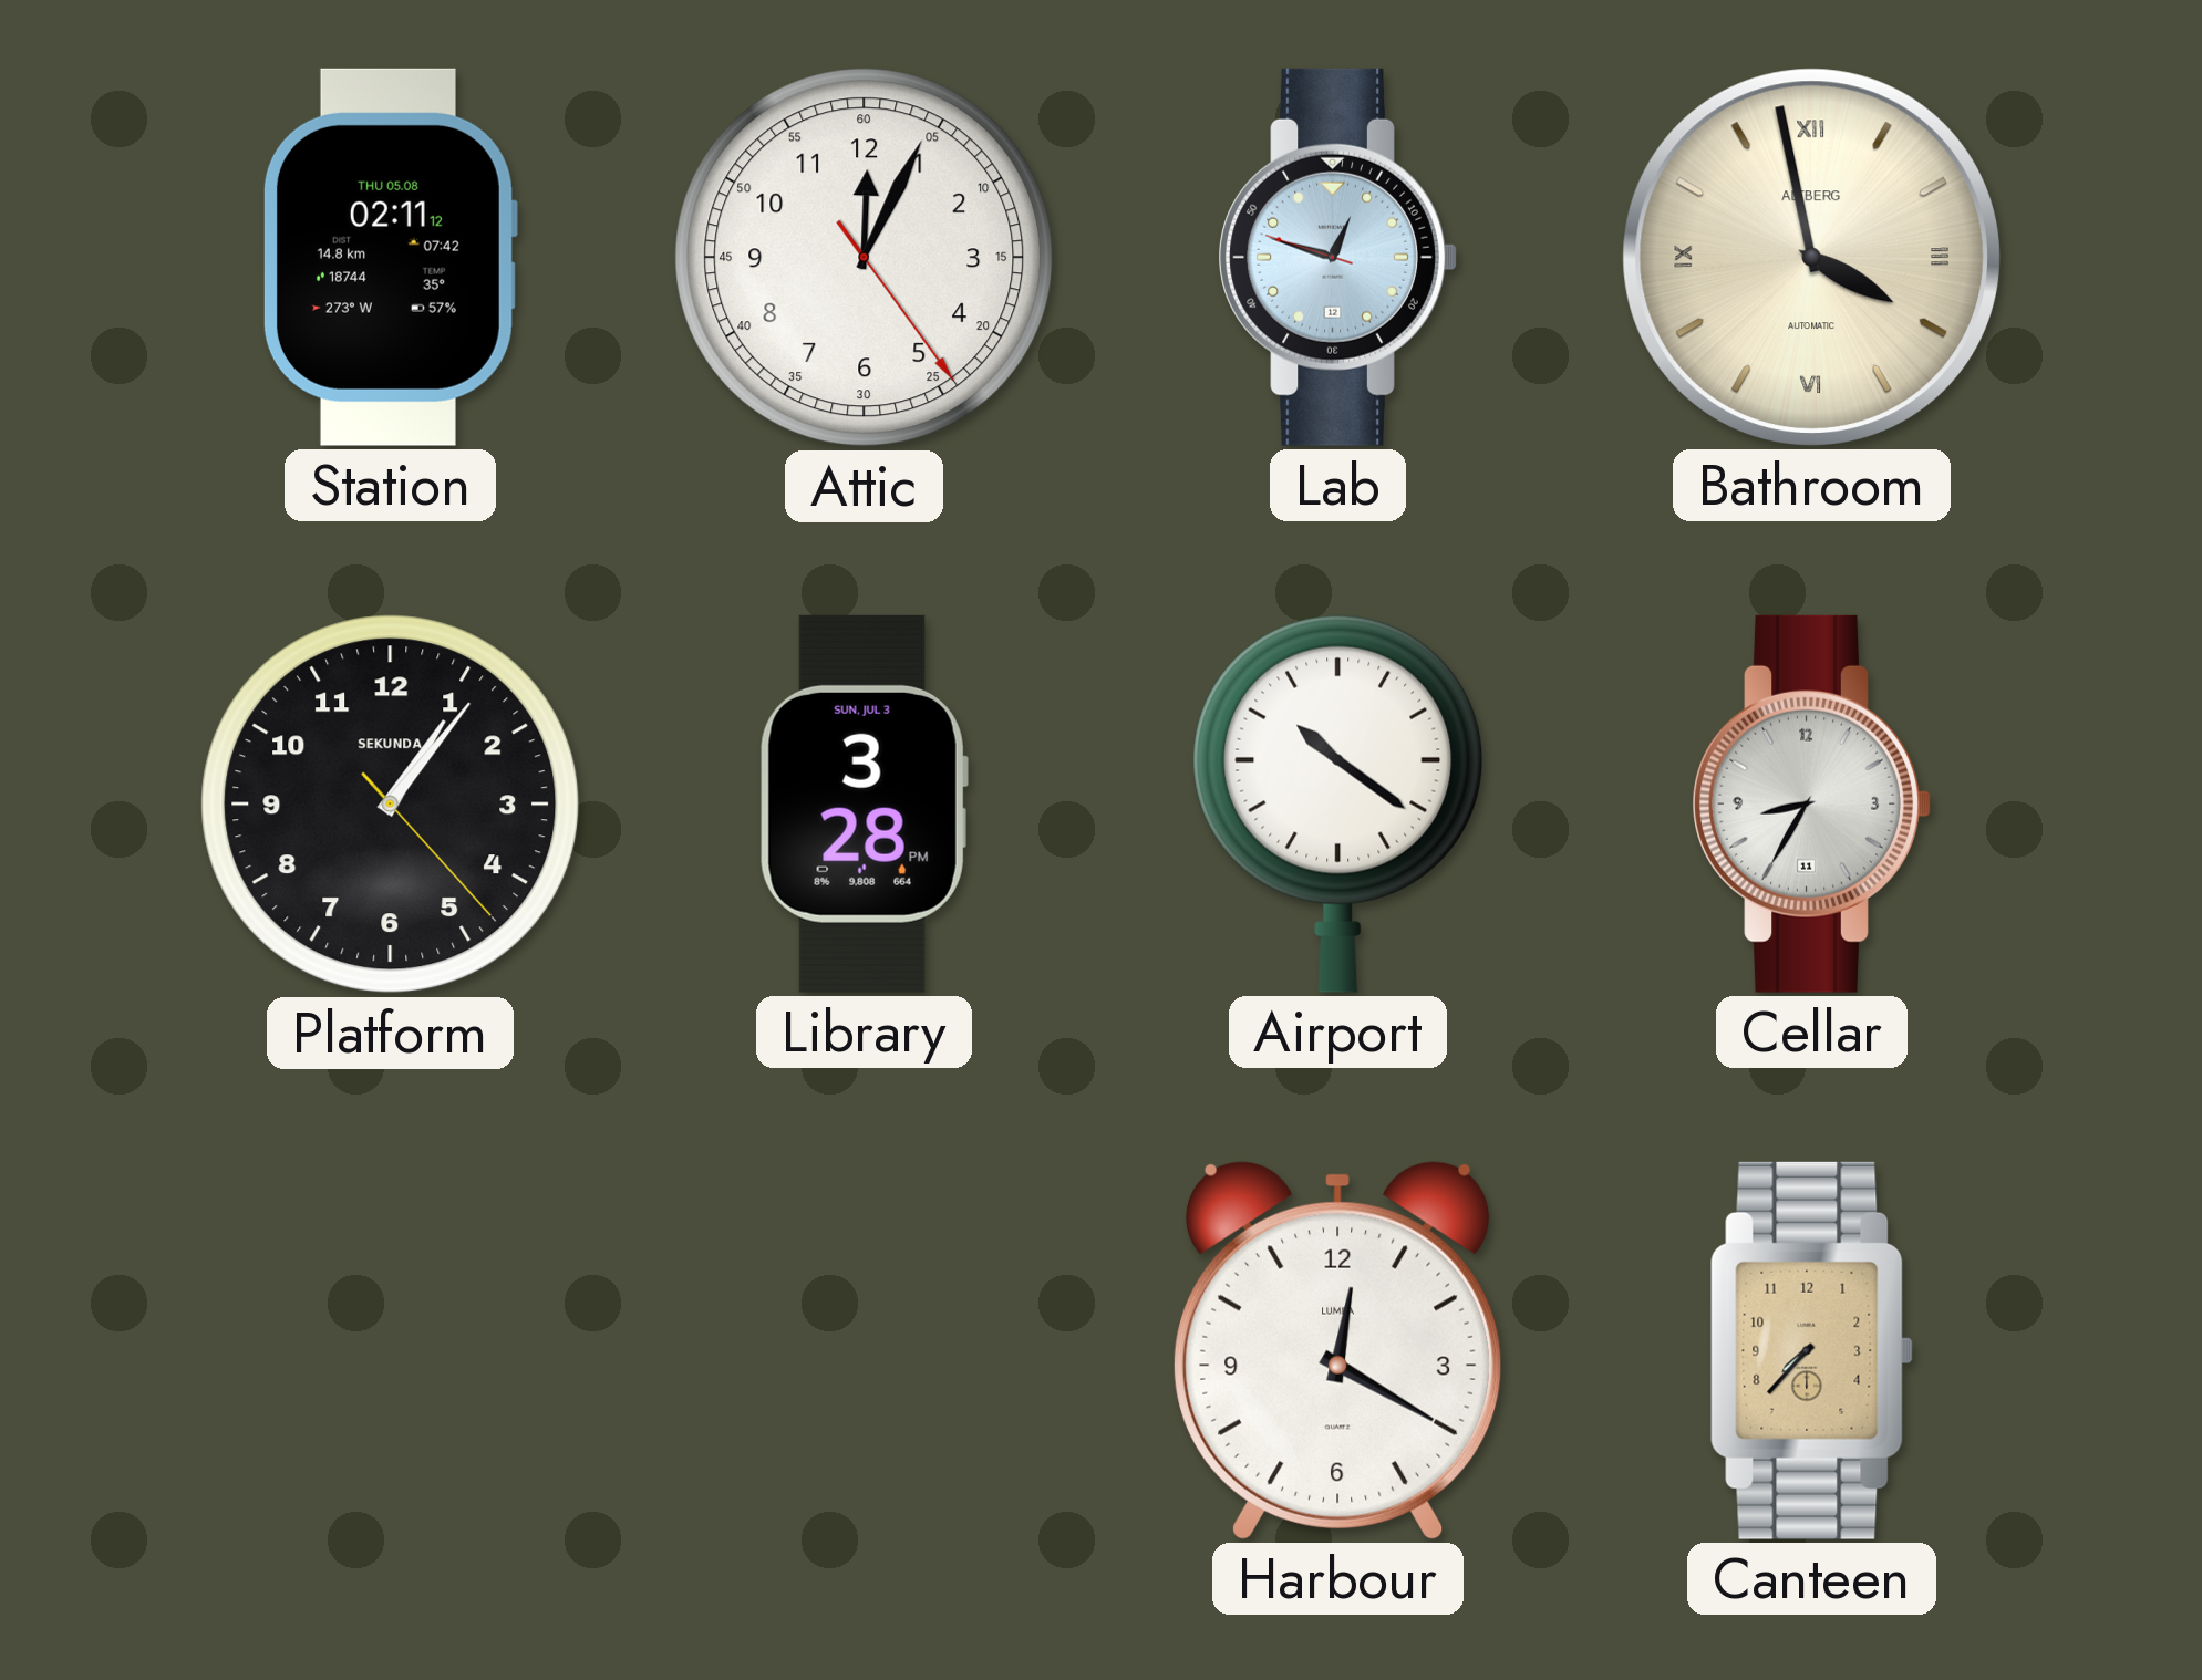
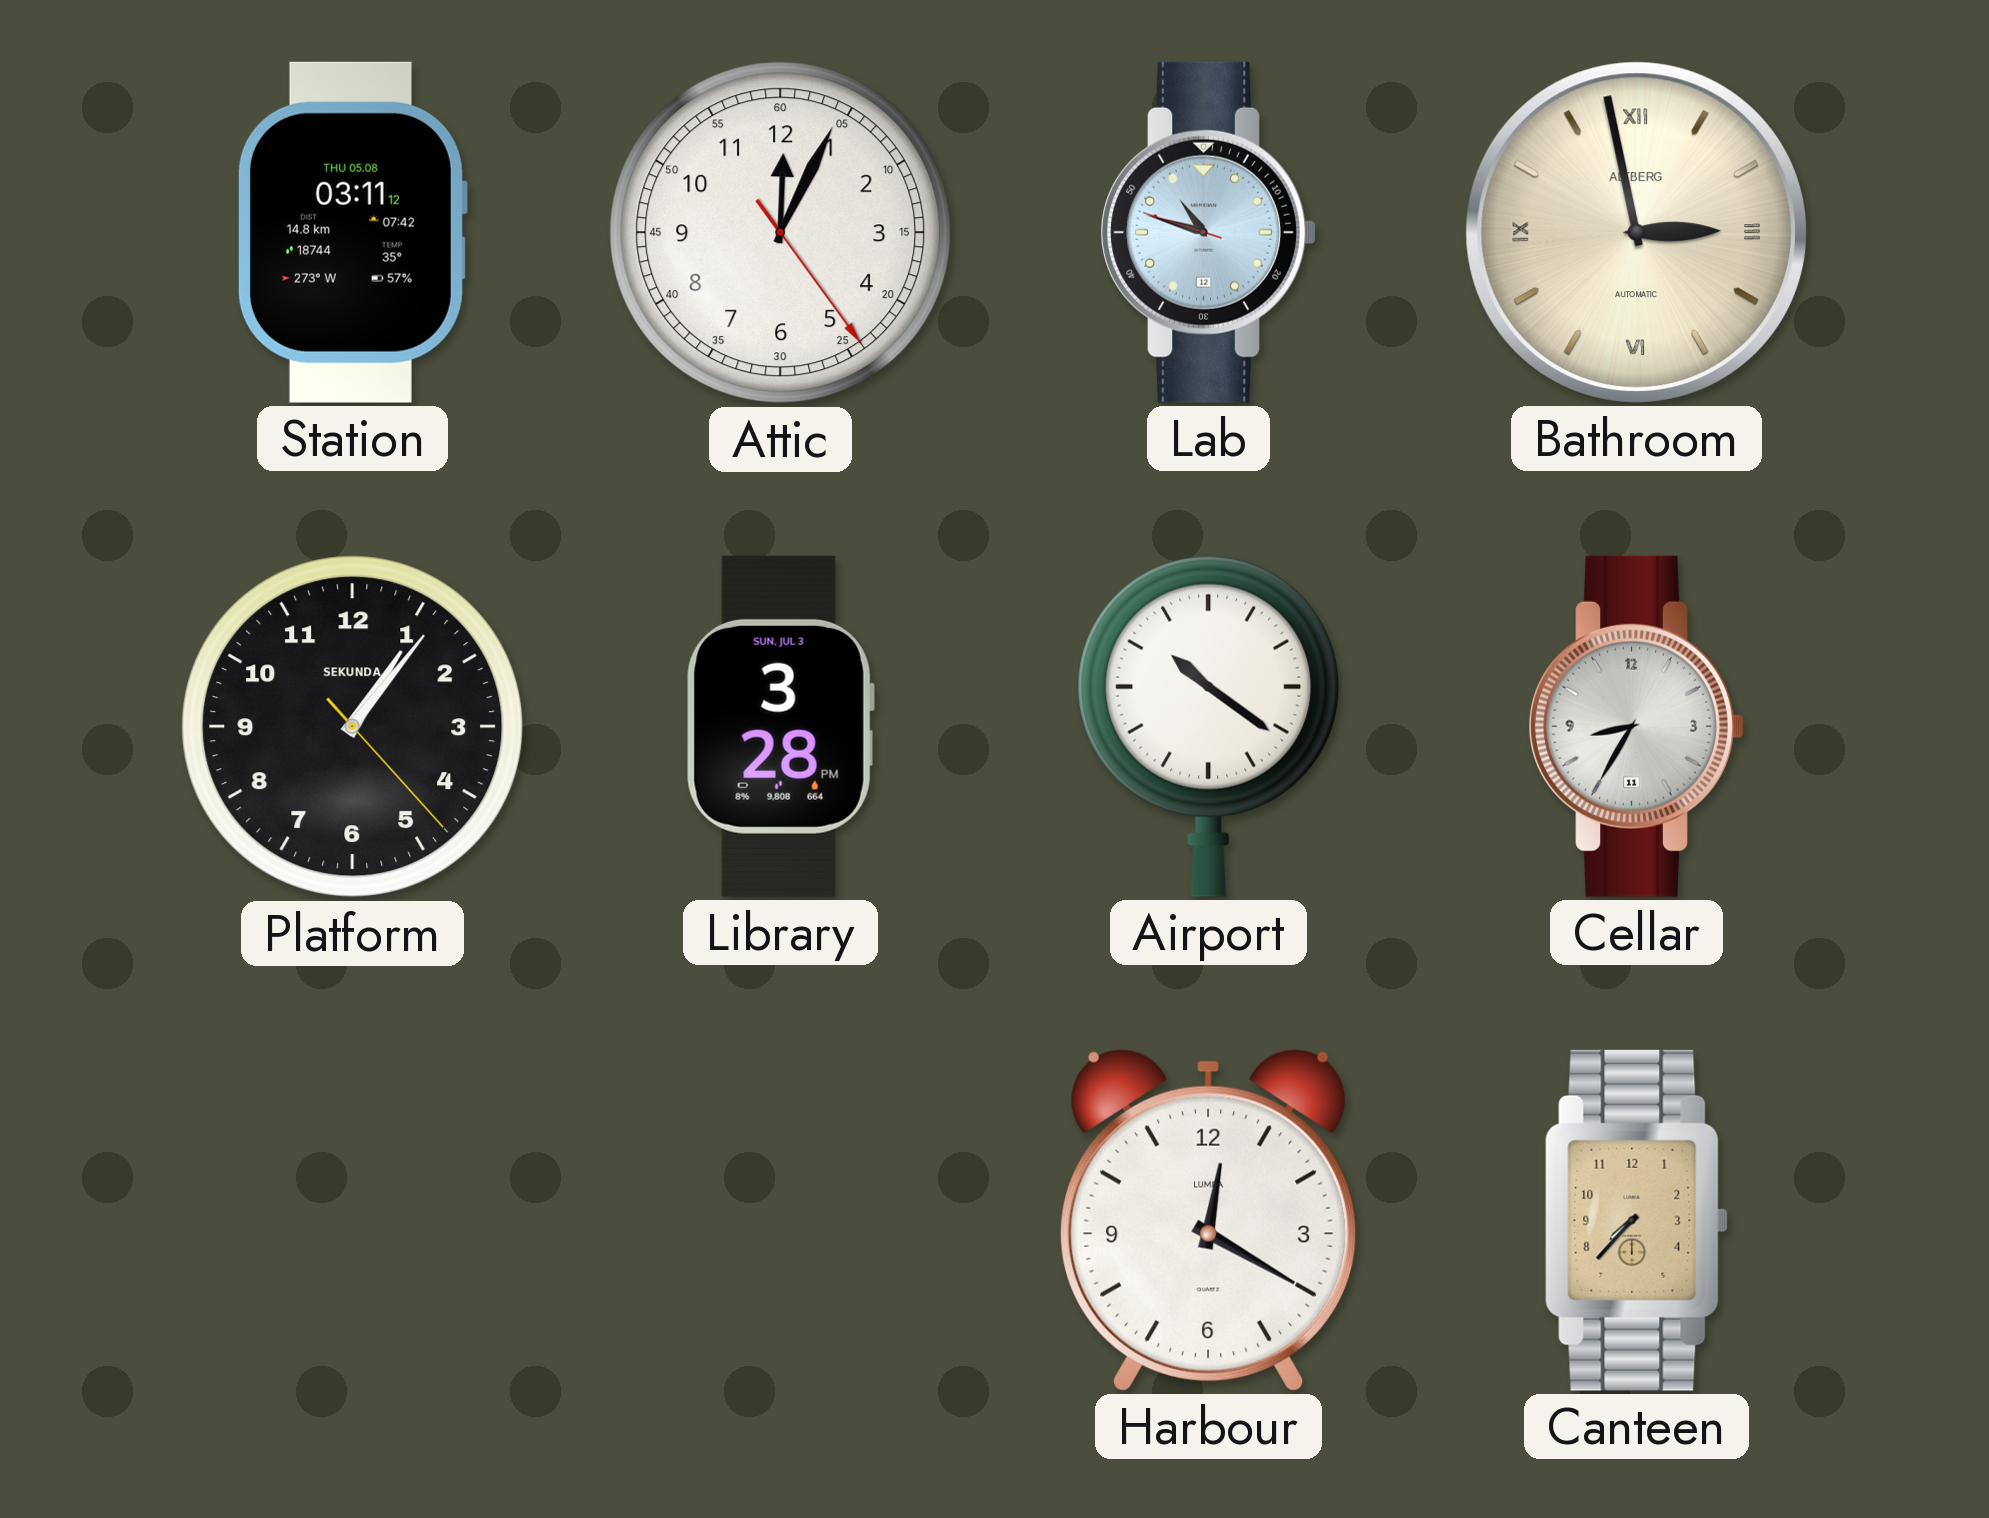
Station: 02:11 -> 03:11
Lab: 12:47 -> 10:47
Bathroom: 3:58 -> 2:58
